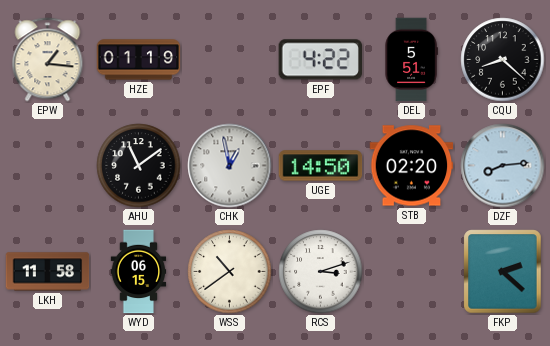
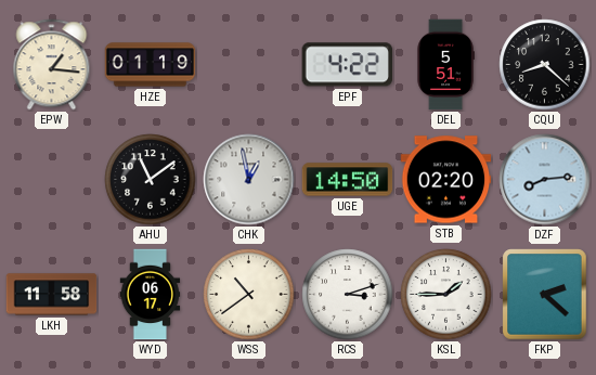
WYD: 06:15 -> 06:17
KSL: none -> 1:45
